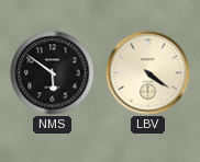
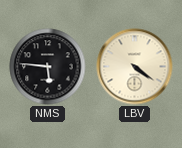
NMS: 5:51 -> 5:46
